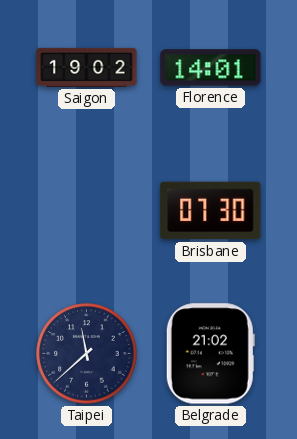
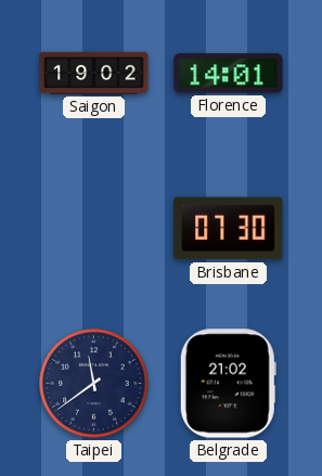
Taipei: 11:38 -> 11:39
